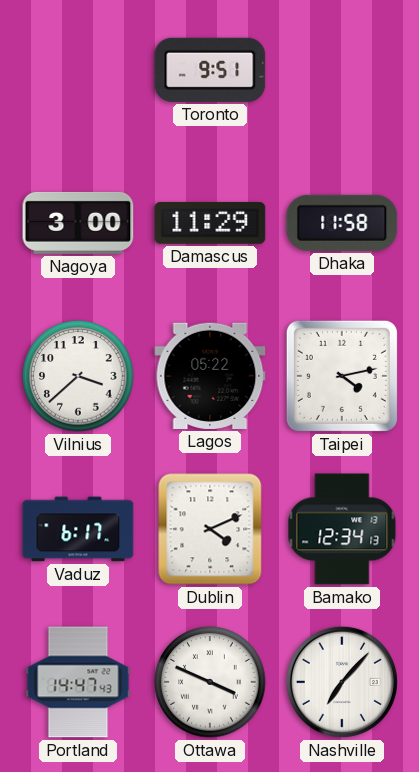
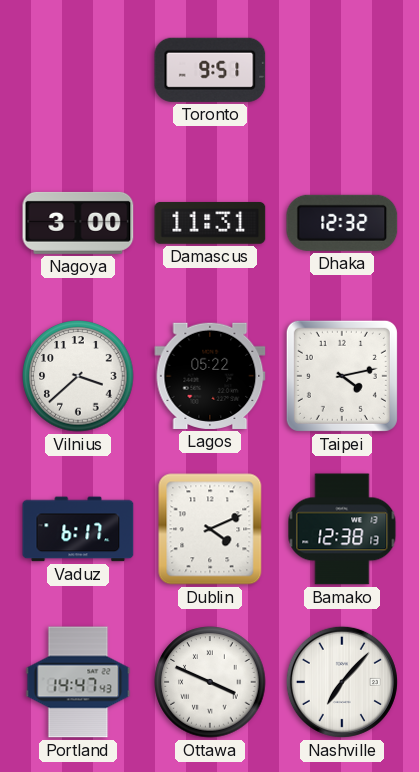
Damascus: 11:29 -> 11:31
Dhaka: 11:58 -> 12:32
Bamako: 12:34 -> 12:38
